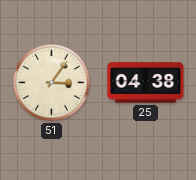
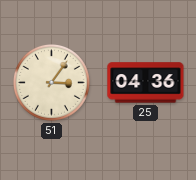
25: 04:38 -> 04:36
